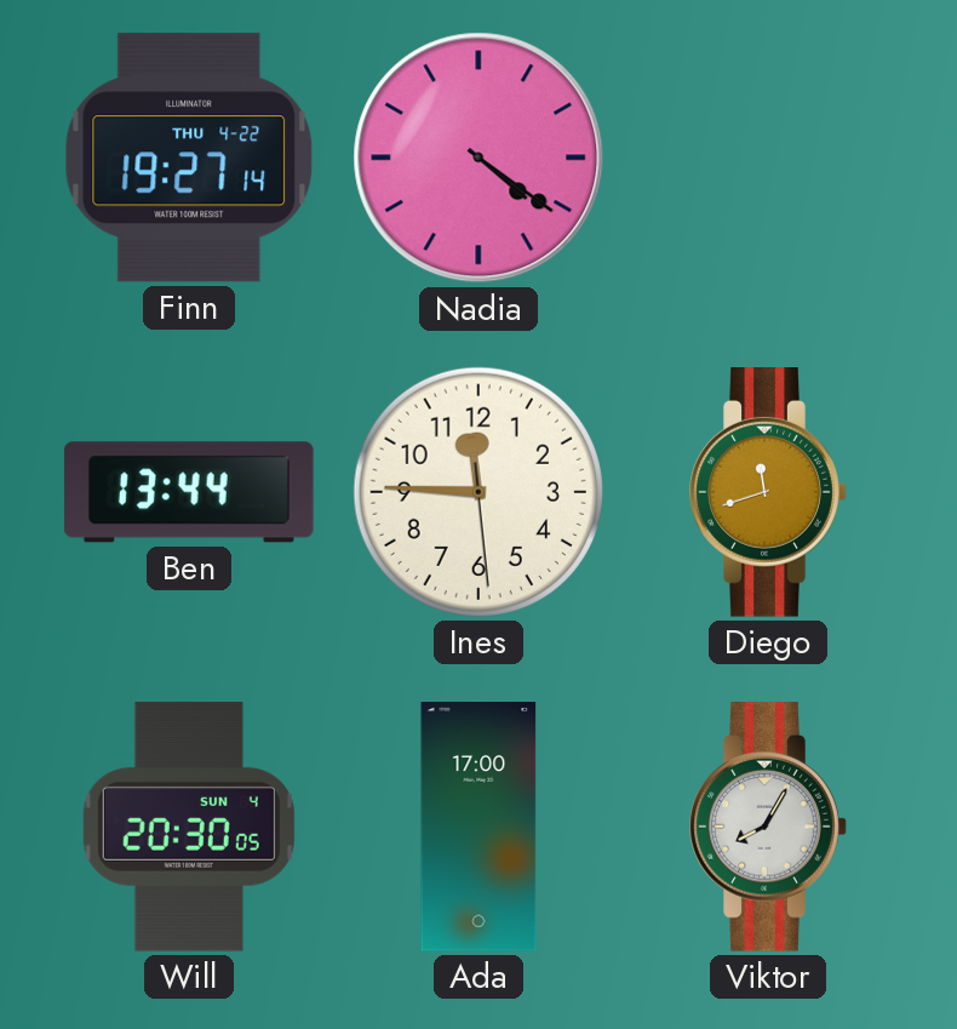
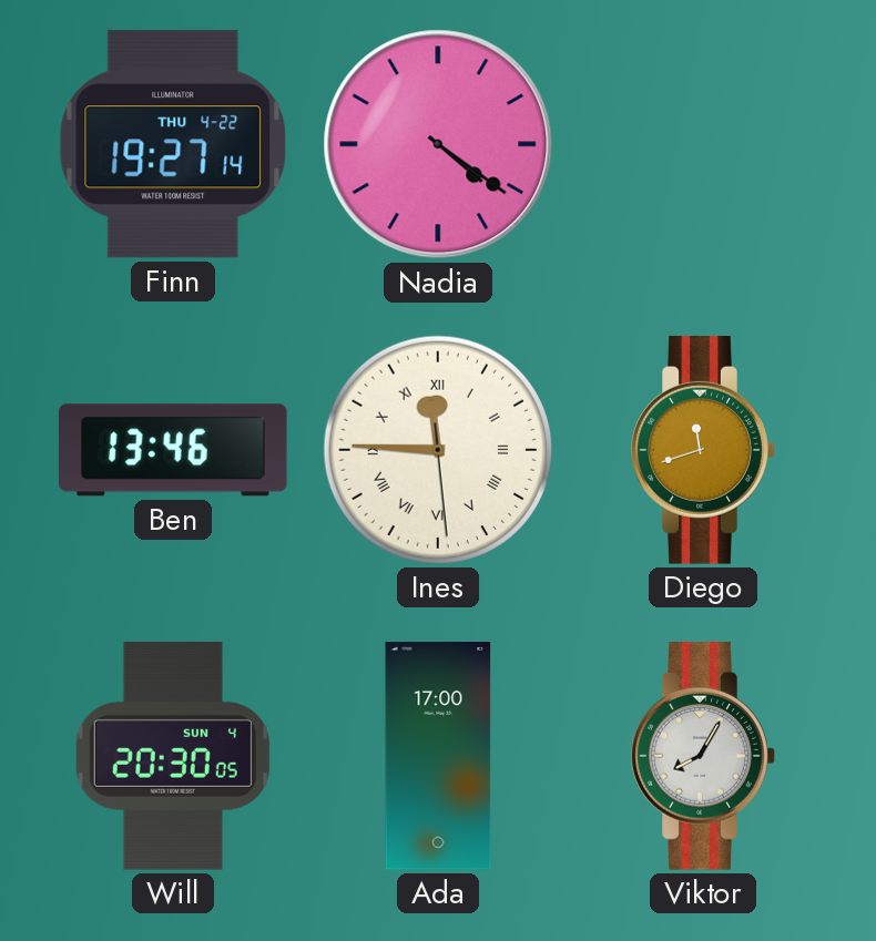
Ben: 13:44 -> 13:46
Ines numerals: Arabic -> Roman
